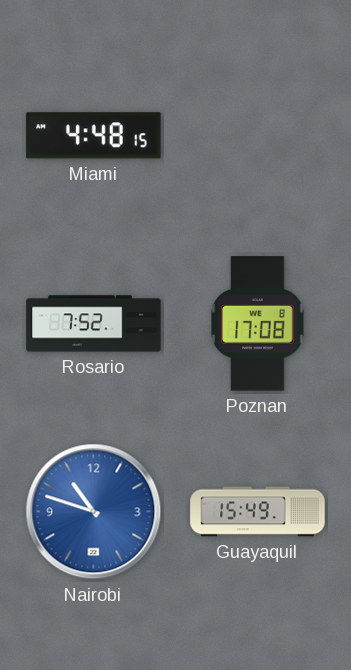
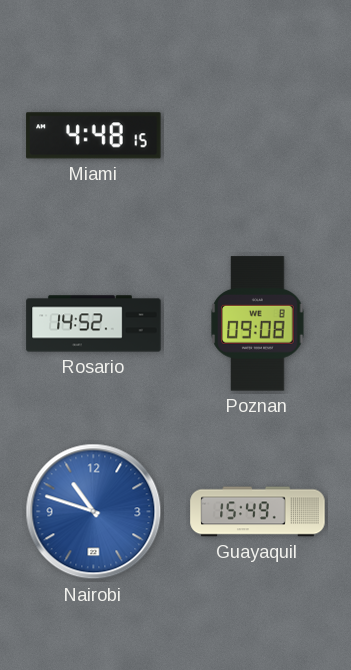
Rosario: 7:52 -> 14:52
Poznan: 17:08 -> 09:08
